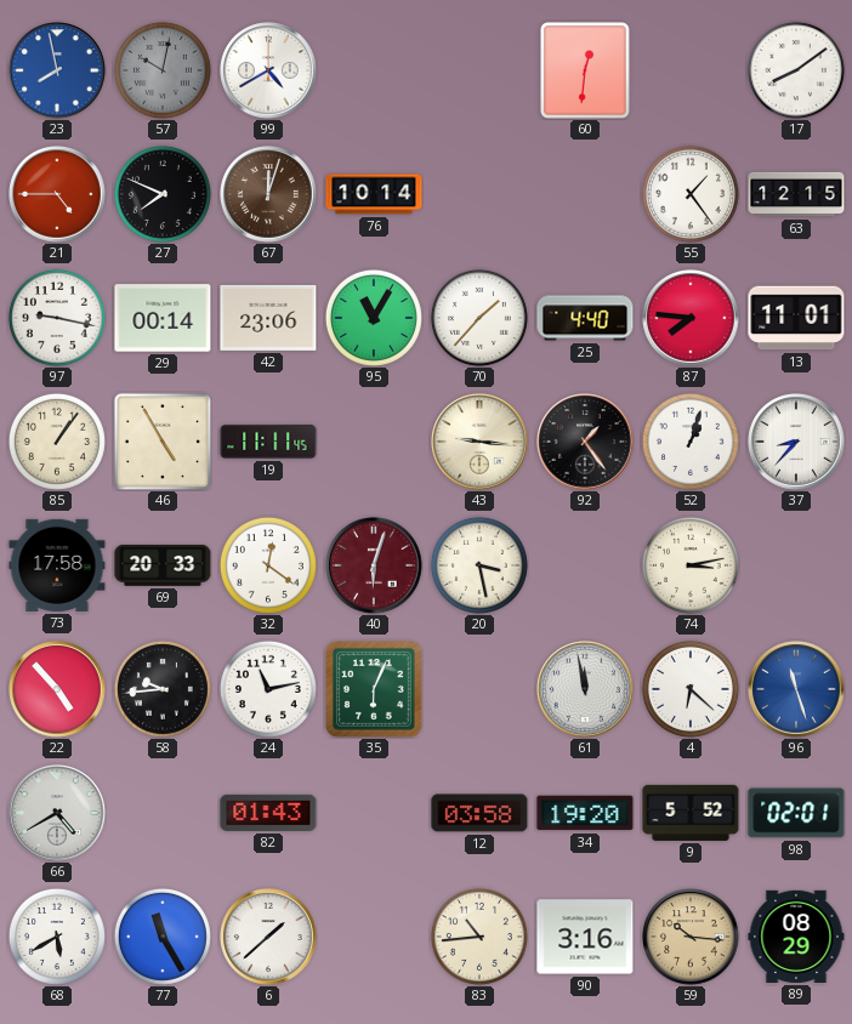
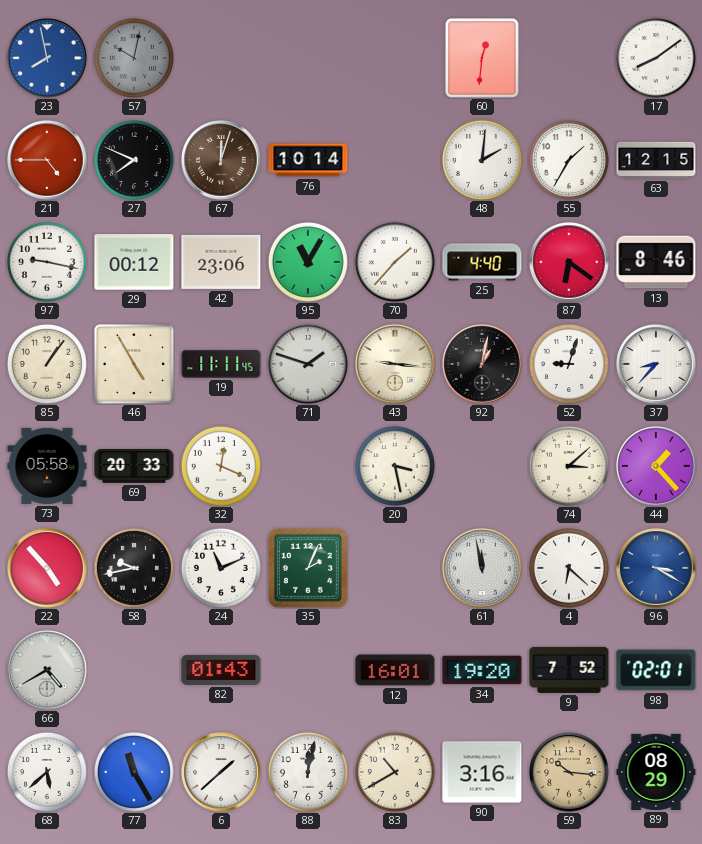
99: 4:40 -> none
48: none -> 2:01
55: 1:24 -> 1:35
29: 00:14 -> 00:12
87: 7:46 -> 6:21
13: 11:01 -> 8:46
71: none -> 1:48
92: 1:24 -> 1:02
52: 1:03 -> 9:03
73: 17:58 -> 05:58
32: 12:21 -> 12:19
40: 6:03 -> none
74: 3:13 -> 3:08
44: none -> 1:23
58: 9:44 -> 9:43
24: 11:13 -> 11:11
35: 6:04 -> 2:04
96: 11:27 -> 3:20
12: 03:58 -> 16:01
9: 5:52 -> 7:52
68: 5:40 -> 5:38
88: none -> 12:02
83: 10:44 -> 10:40
